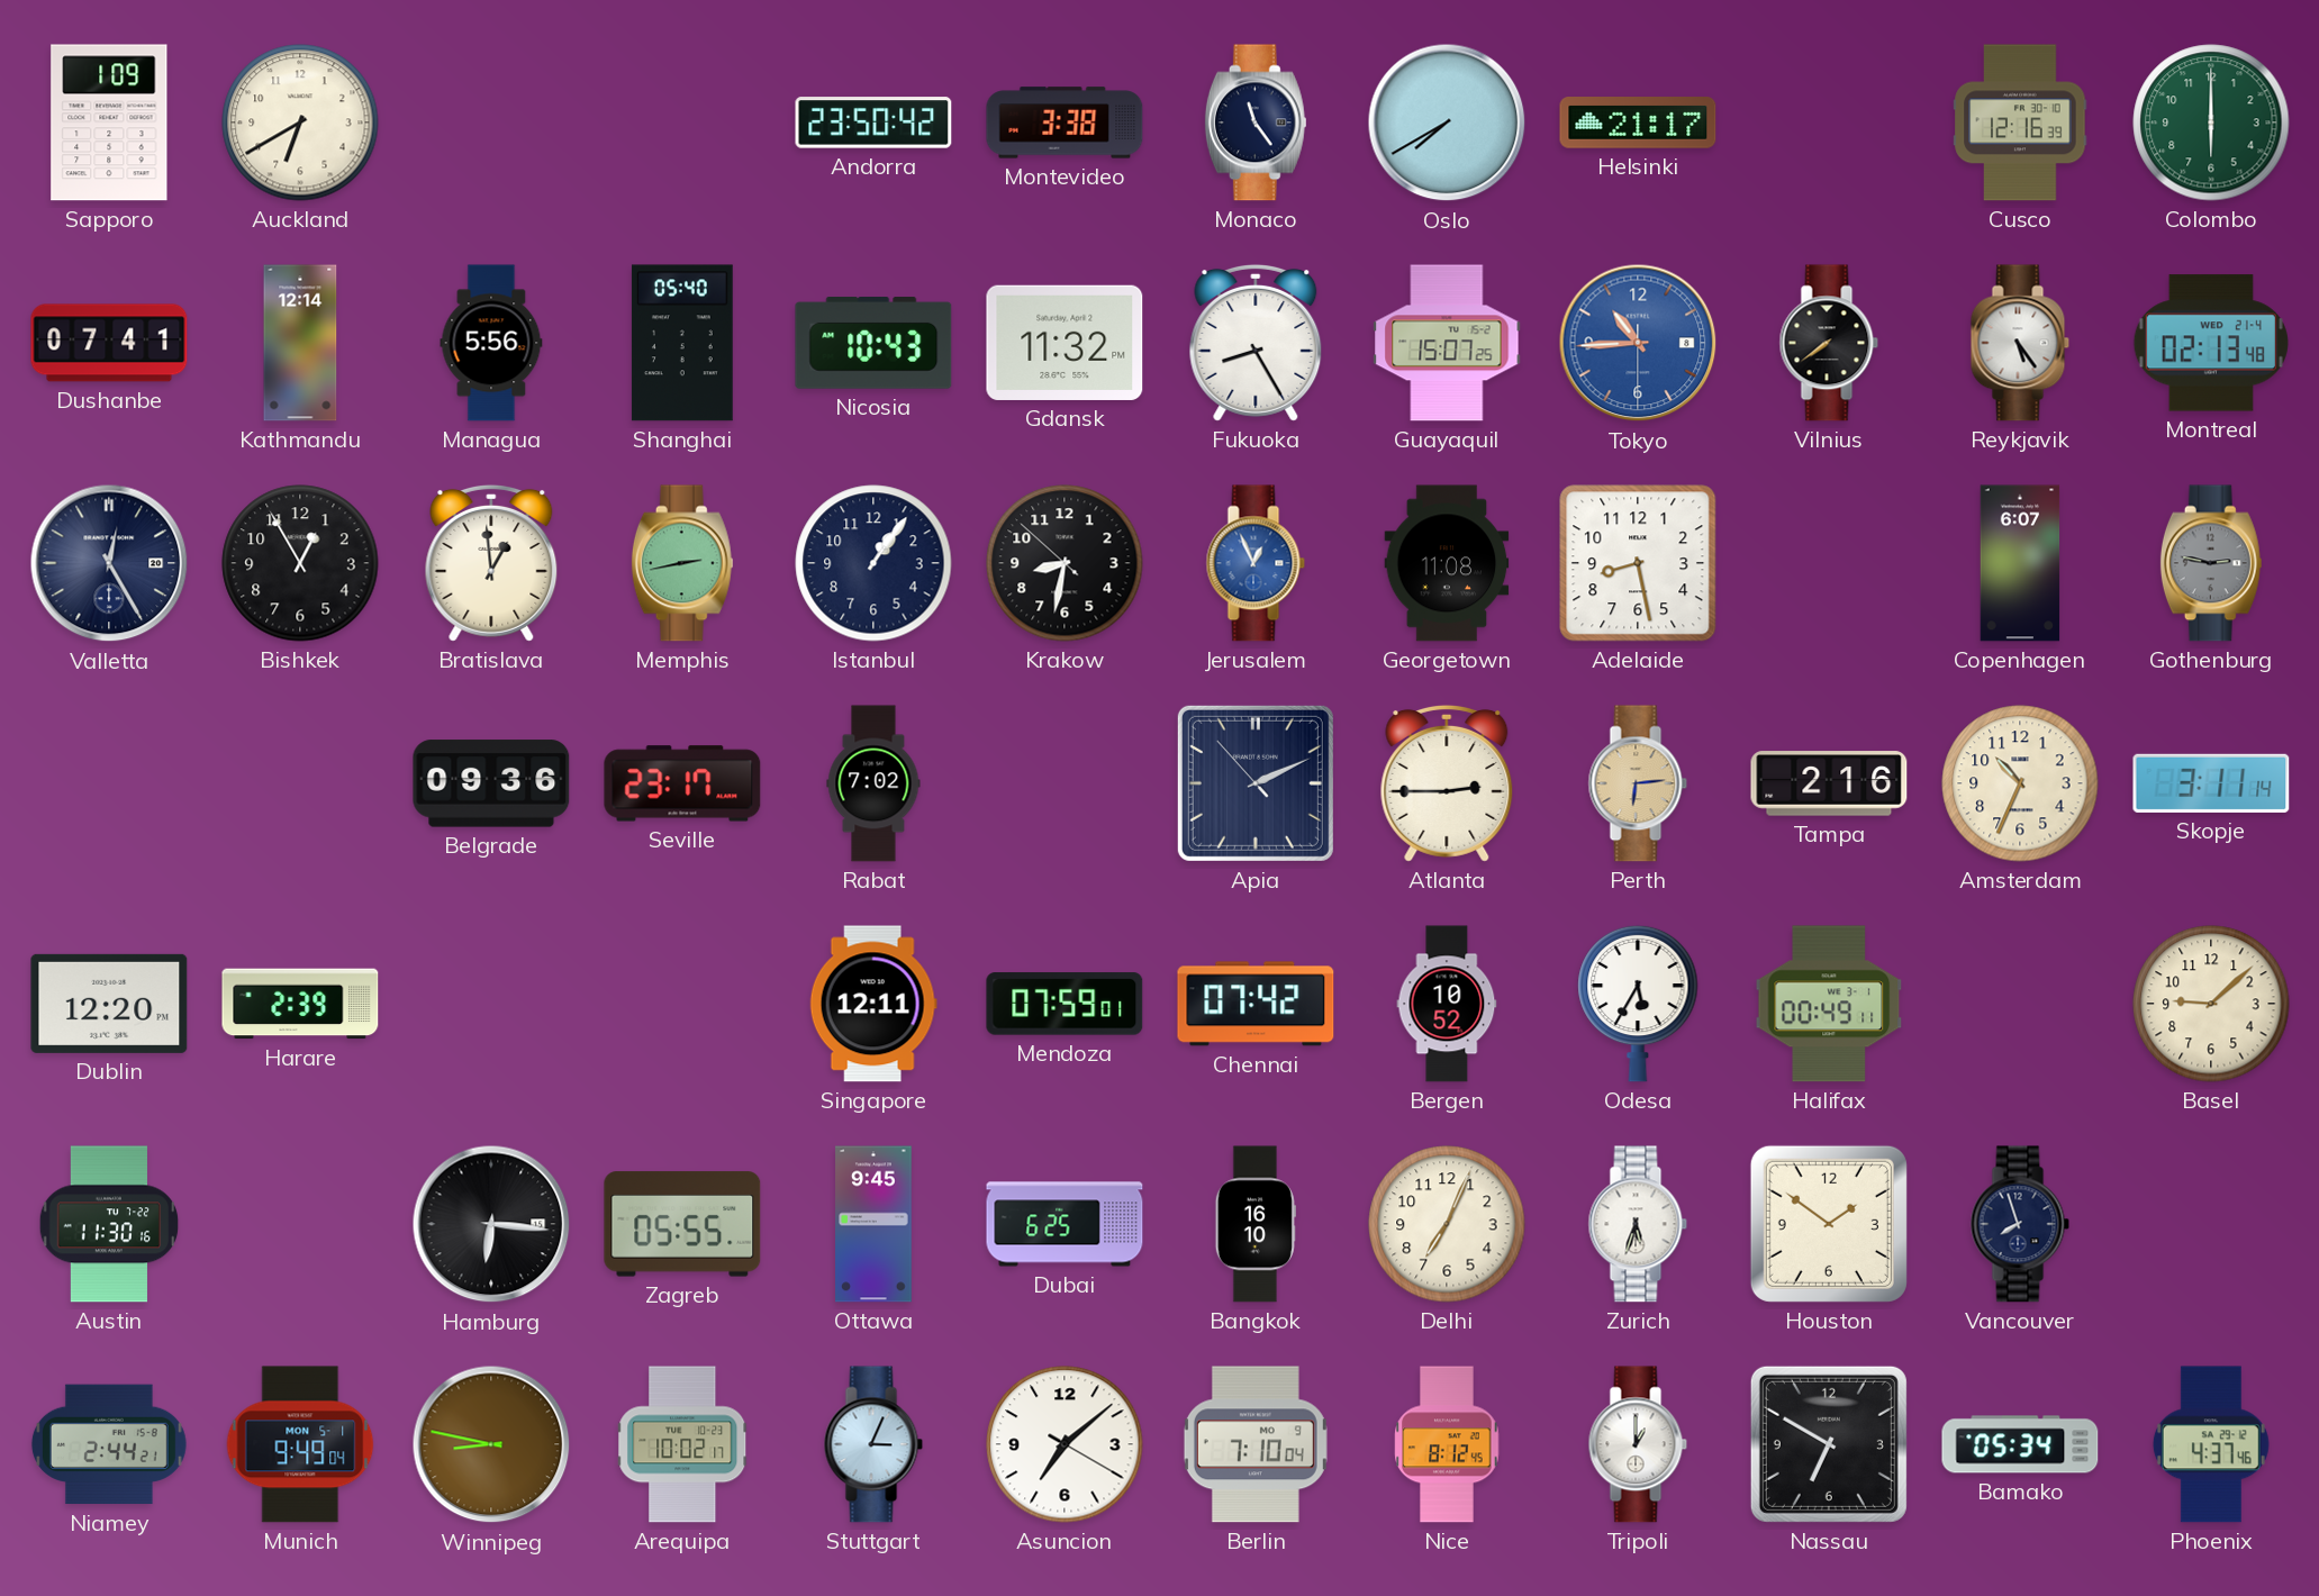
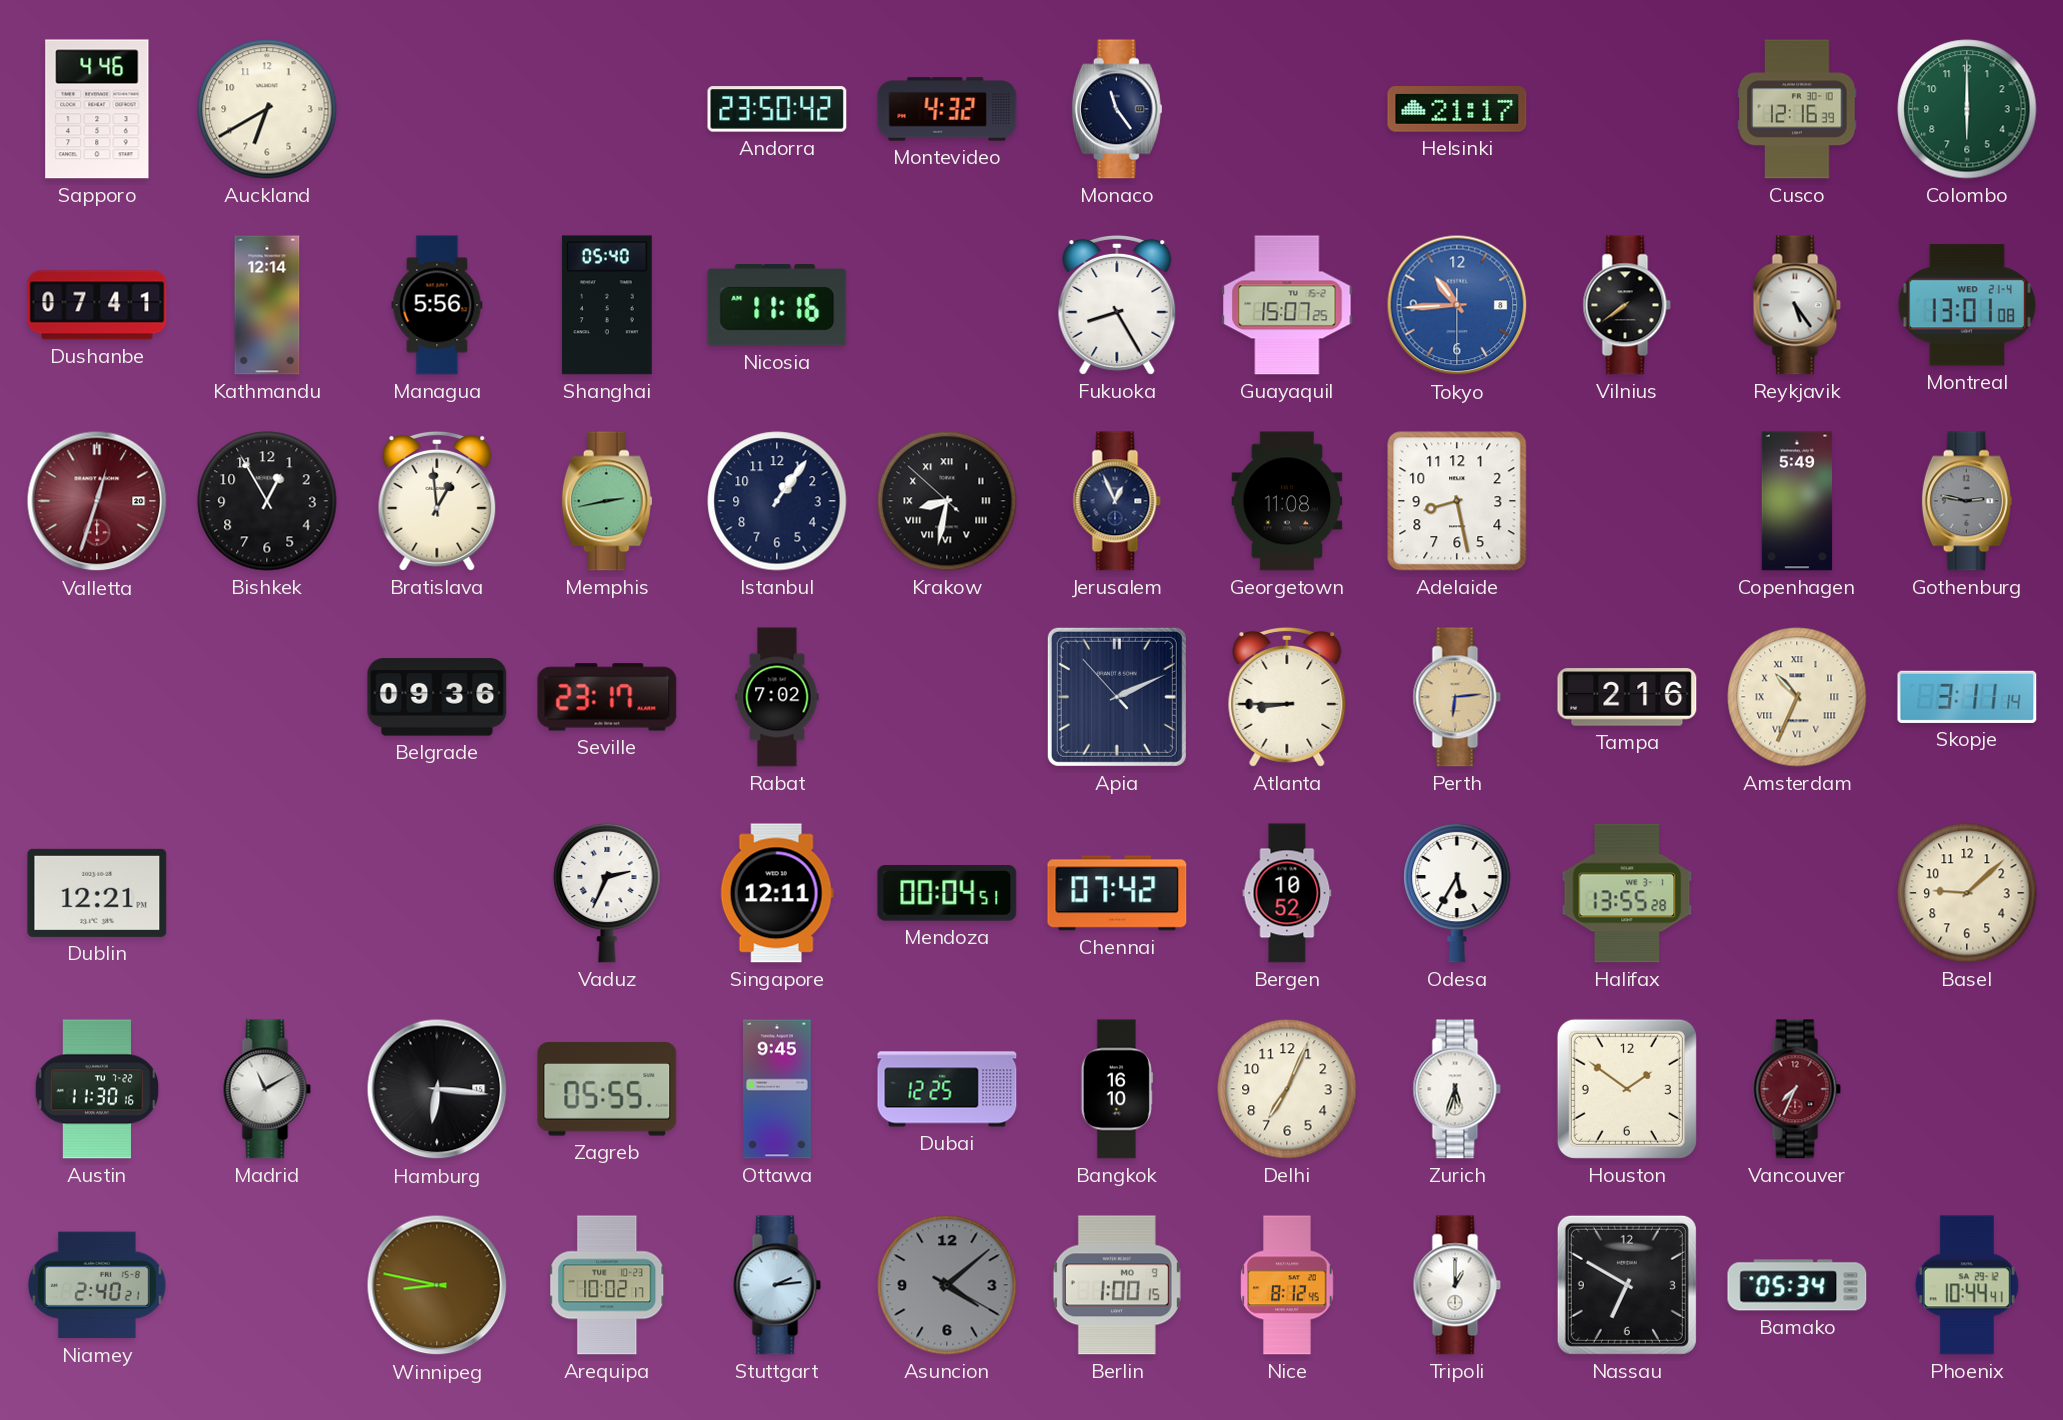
Sapporo: 1:09 -> 4:46
Montevideo: 3:38 -> 4:32
Oslo: 7:40 -> none
Nicosia: 10:43 -> 11:16
Gdansk: 11:32 -> none
Montreal: 02:13 -> 13:01
Valletta: 12:25 -> 12:33
Valletta dial: navy -> burgundy
Krakow numerals: Arabic -> Roman
Jerusalem dial: blue -> navy
Copenhagen: 6:07 -> 5:49
Atlanta: 2:45 -> 8:45
Amsterdam numerals: Arabic -> Roman
Dublin: 12:20 -> 12:21
Harare: 2:39 -> none
Vaduz: none -> 2:34
Mendoza: 07:59 -> 00:04
Halifax: 00:49 -> 13:55
Madrid: none -> 11:10
Dubai: 6:25 -> 12:25
Vancouver: 7:57 -> 7:34
Vancouver dial: navy -> burgundy
Niamey: 2:44 -> 2:40
Munich: 9:49 -> none
Stuttgart: 3:04 -> 2:14
Asuncion: 7:08 -> 4:08
Asuncion dial: white -> grey
Berlin: 7:10 -> 1:00
Phoenix: 4:37 -> 10:44
